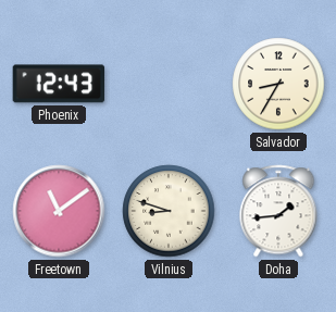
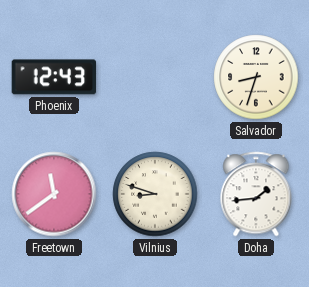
Salvador: 8:35 -> 8:33
Freetown: 11:09 -> 11:39
